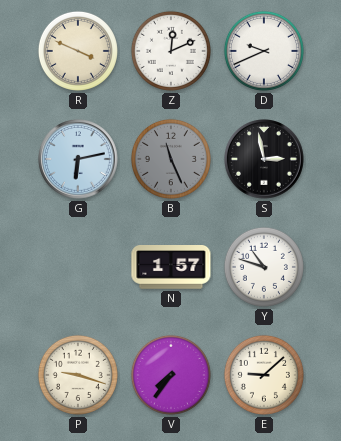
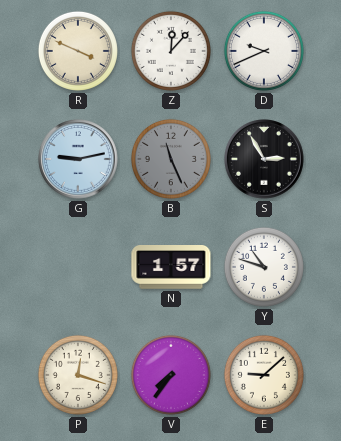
Z: 12:11 -> 12:07
G: 6:13 -> 9:13
S: 2:58 -> 2:55
P: 9:18 -> 12:18
